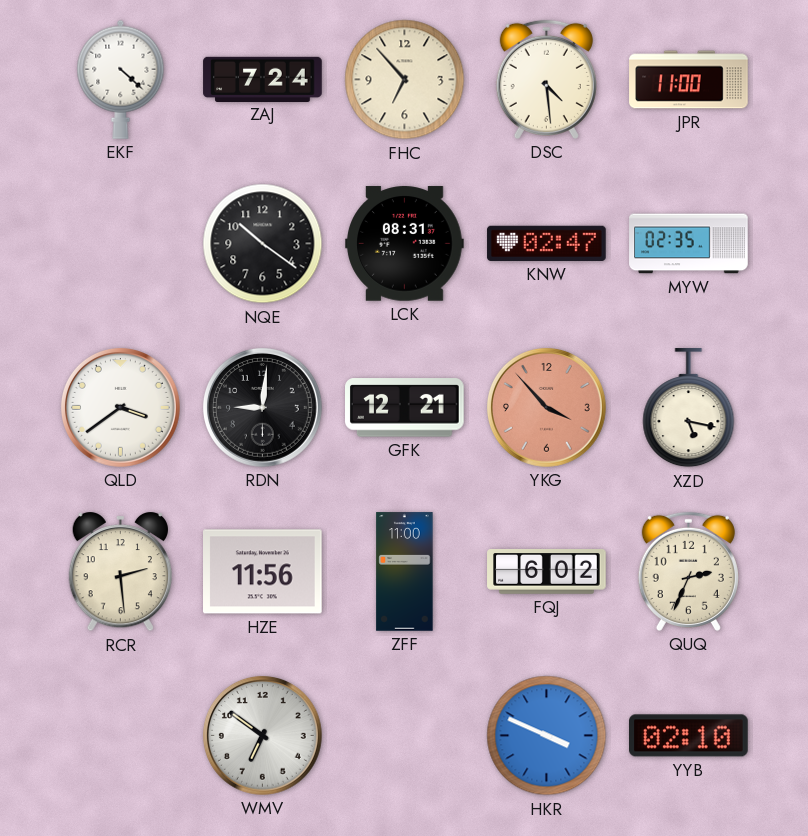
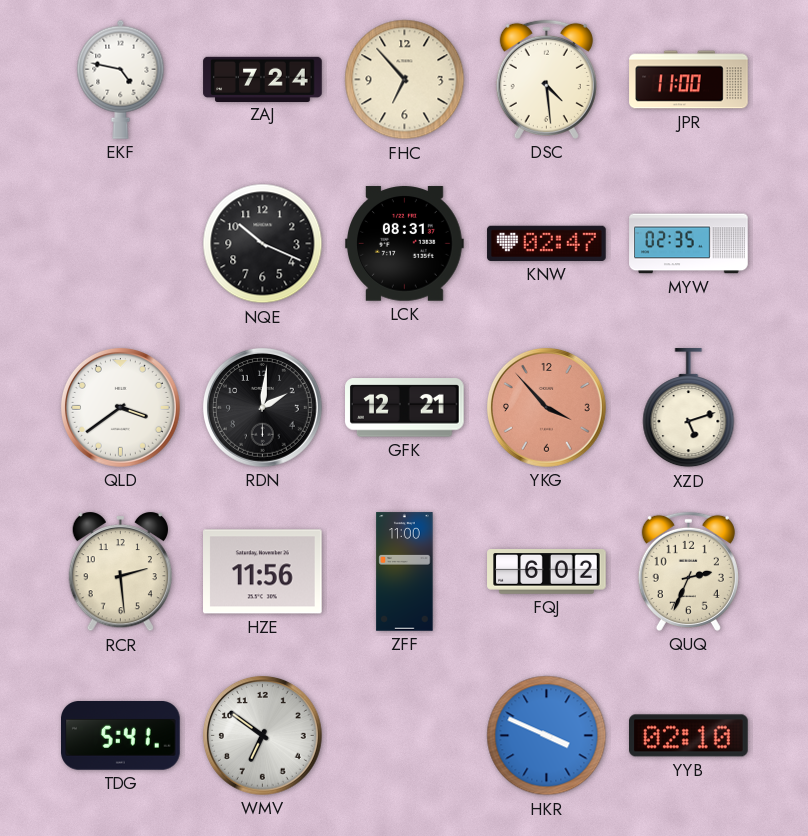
EKF: 4:22 -> 4:47
NQE: 10:21 -> 10:19
RDN: 9:01 -> 2:01
XZD: 5:17 -> 5:12
TDG: none -> 5:41
